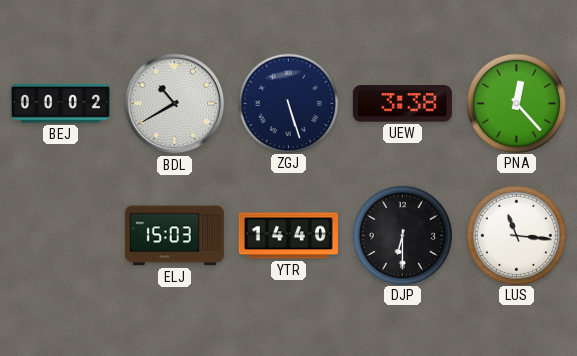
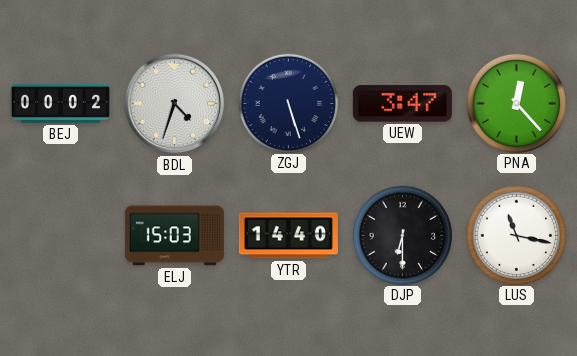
BDL: 10:40 -> 4:33
UEW: 3:38 -> 3:47
LUS: 11:16 -> 11:17
